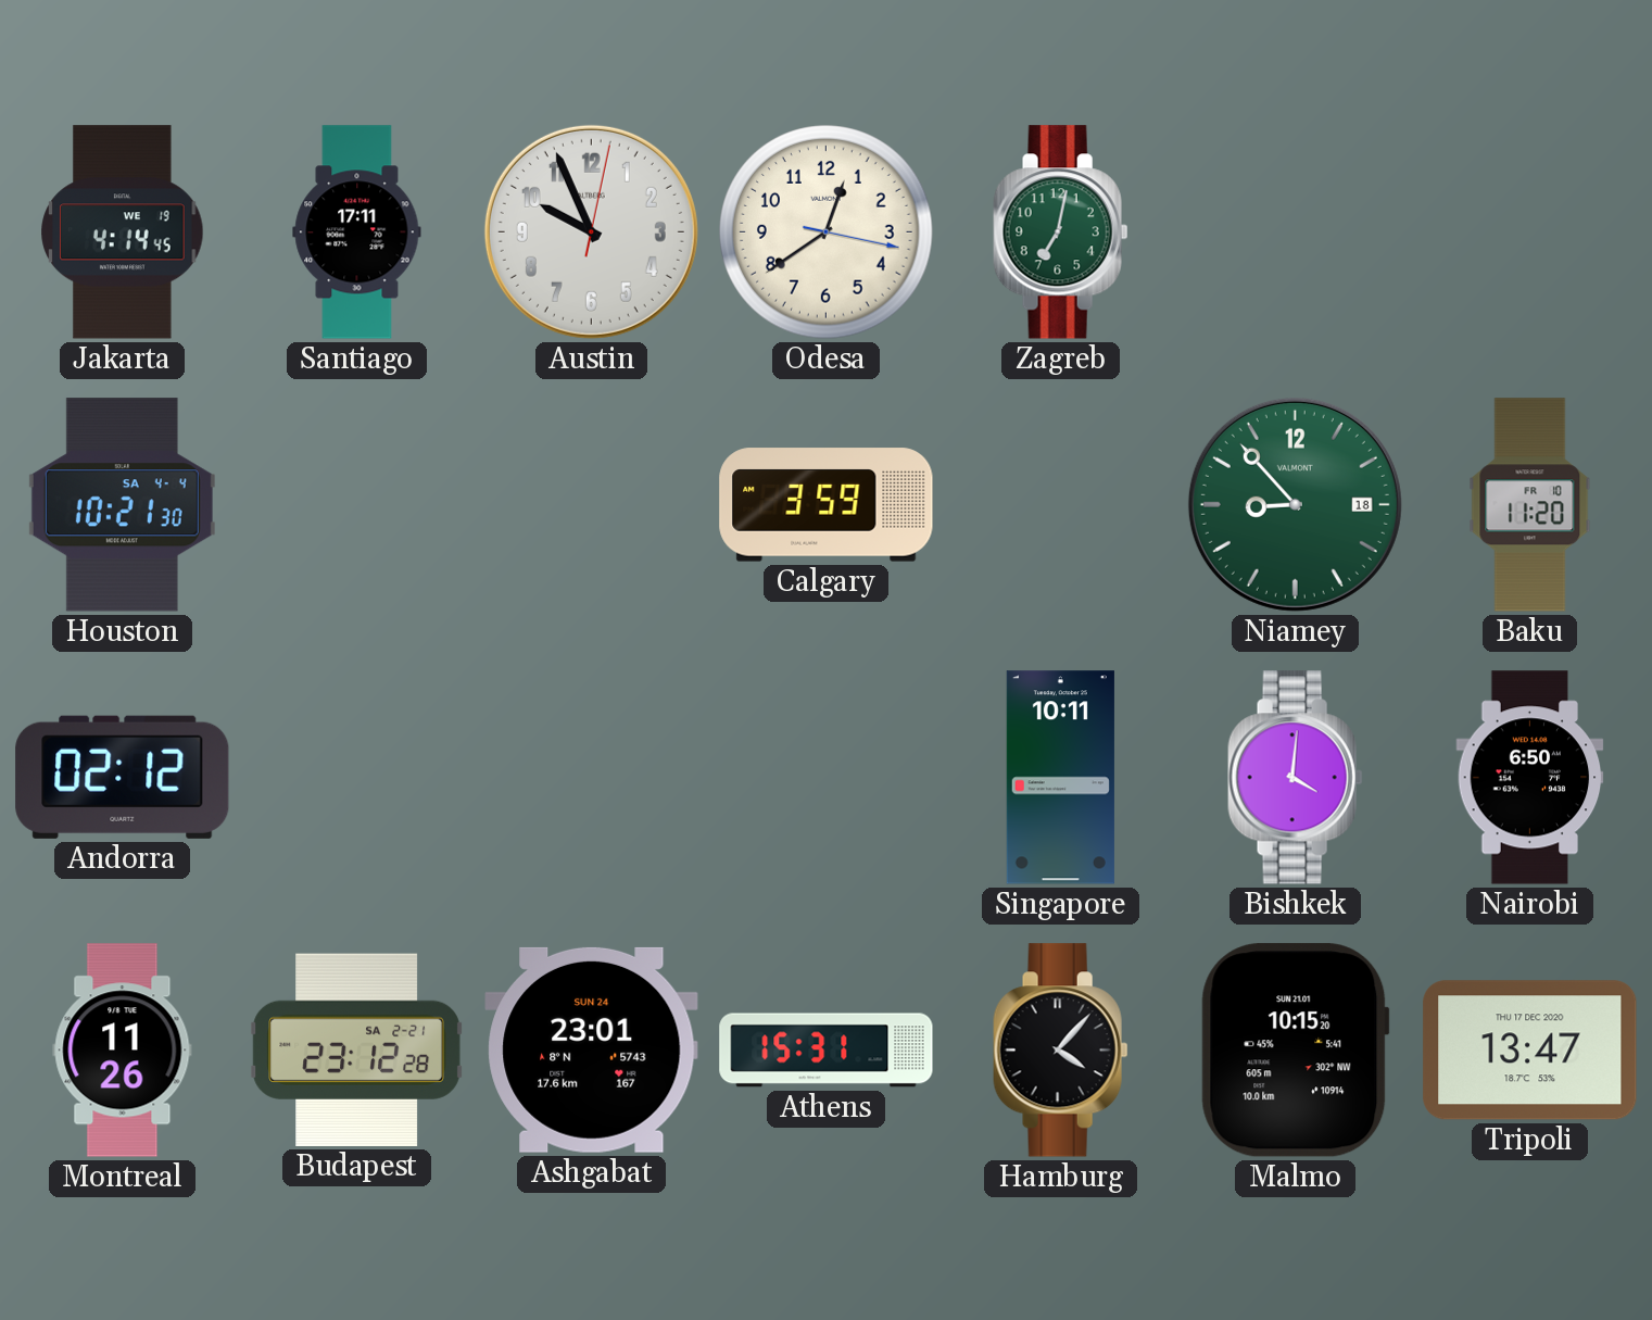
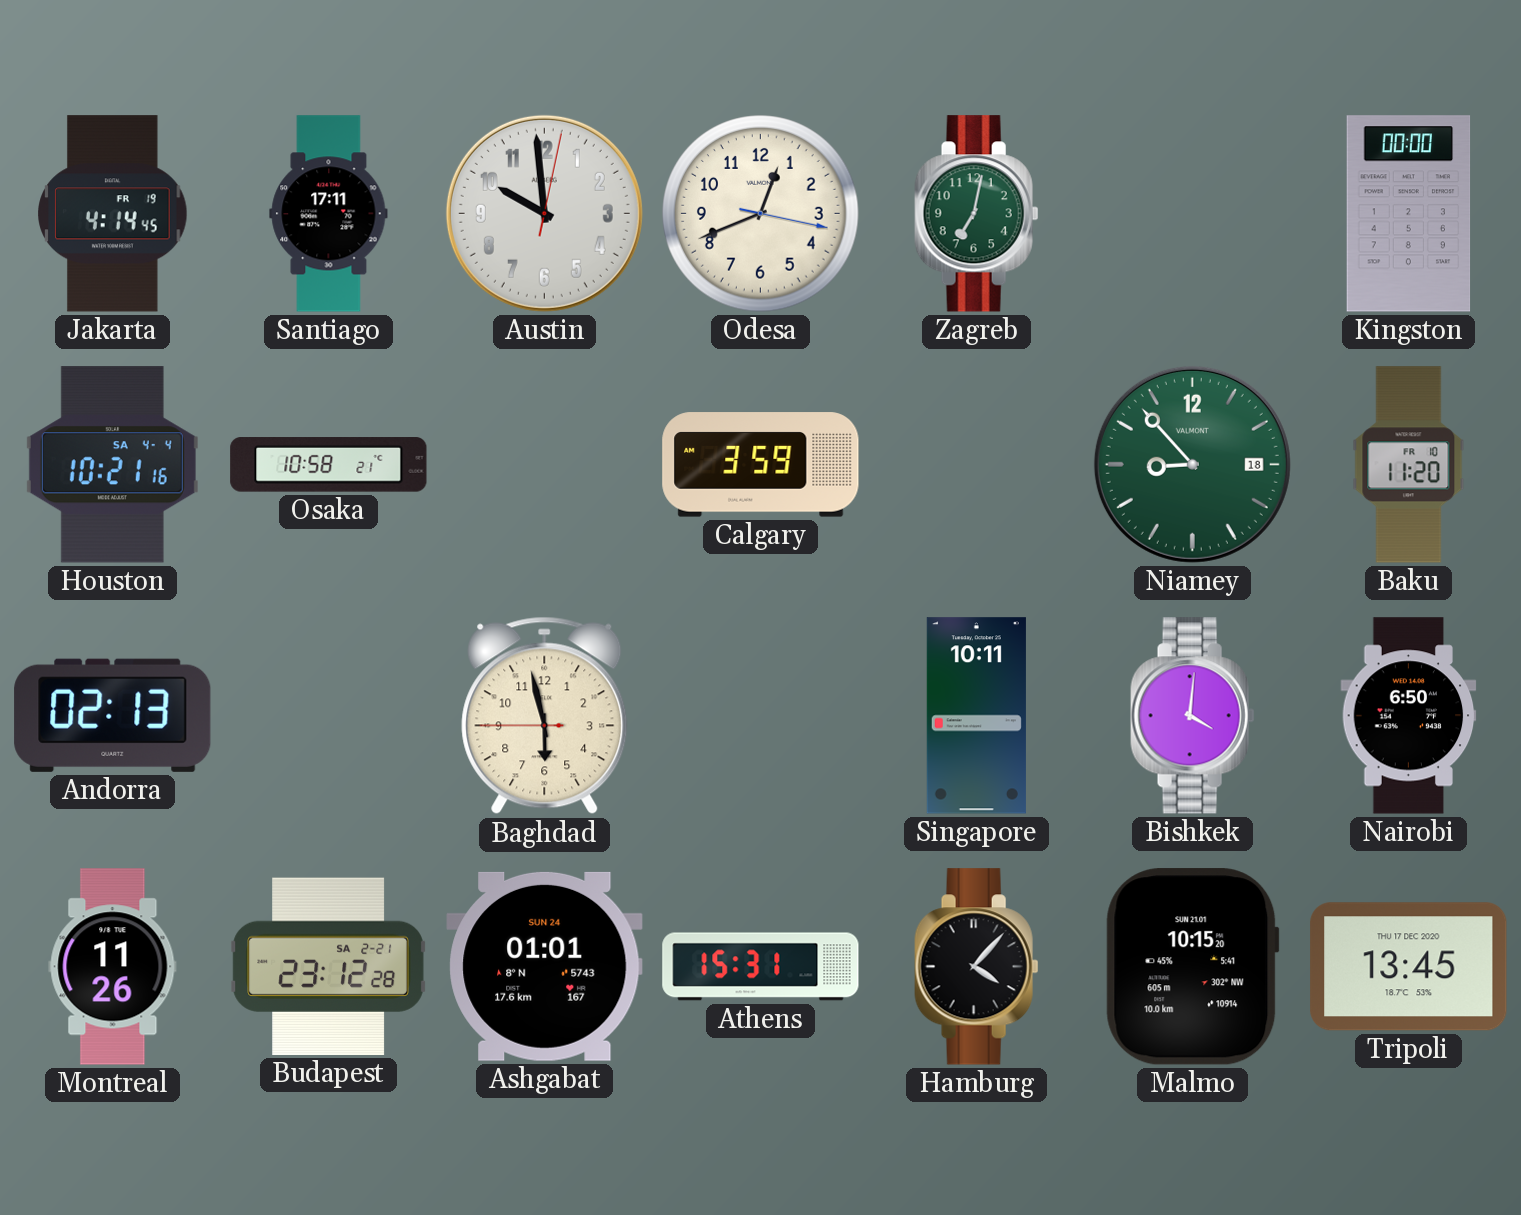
Jakarta date: WE 19 -> FR 19
Austin: 9:56 -> 9:59
Odesa: 12:39 -> 12:41
Kingston: none -> 00:00
Houston: 10:21:30 -> 10:21:16
Osaka: none -> 10:58
Andorra: 02:12 -> 02:13
Baghdad: none -> 5:57
Ashgabat: 23:01 -> 01:01
Tripoli: 13:47 -> 13:45
